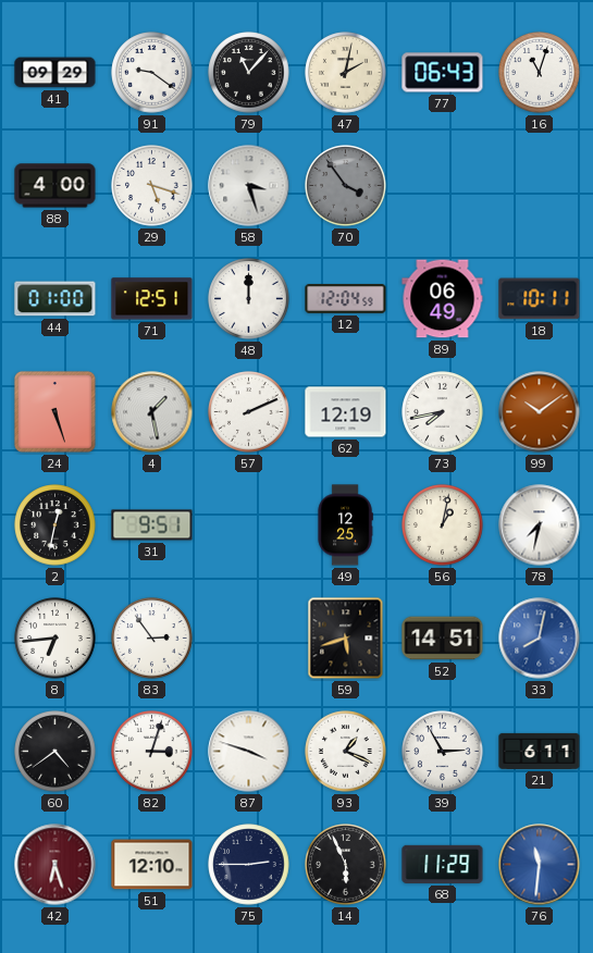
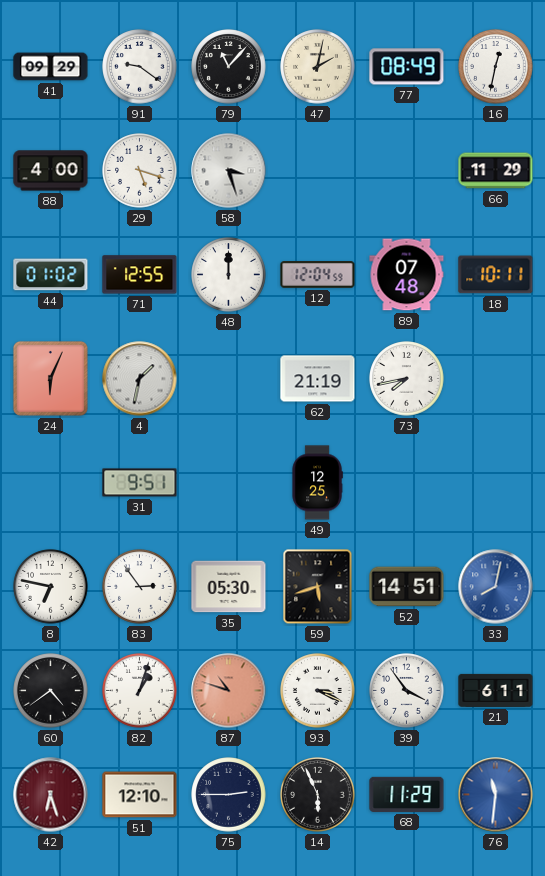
77: 06:43 -> 08:49
16: 11:03 -> 12:32
70: 3:54 -> none
66: none -> 11:29
44: 01:00 -> 01:02
71: 12:51 -> 12:55
89: 06:49 -> 07:48
24: 5:27 -> 6:04
4: 1:28 -> 1:32
57: 2:11 -> none
62: 12:19 -> 21:19
99: 10:09 -> none
2: 12:32 -> none
56: 1:02 -> none
78: 7:32 -> none
8: 6:44 -> 6:47
35: none -> 05:30
82: 3:03 -> 1:03
87: 3:48 -> 10:48
87 dial: white -> salmon
93: 1:19 -> 3:19
39: 2:55 -> 3:54
